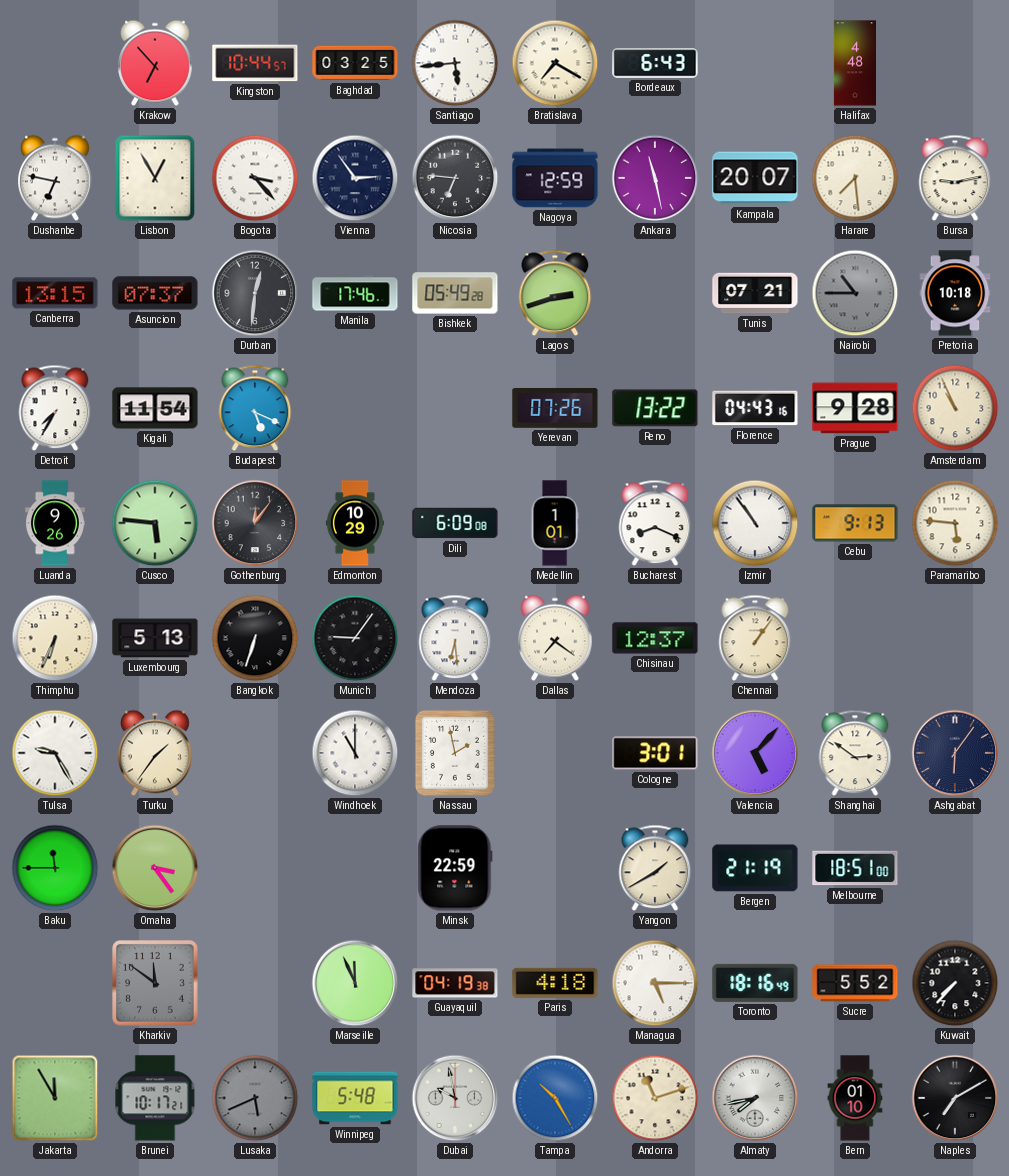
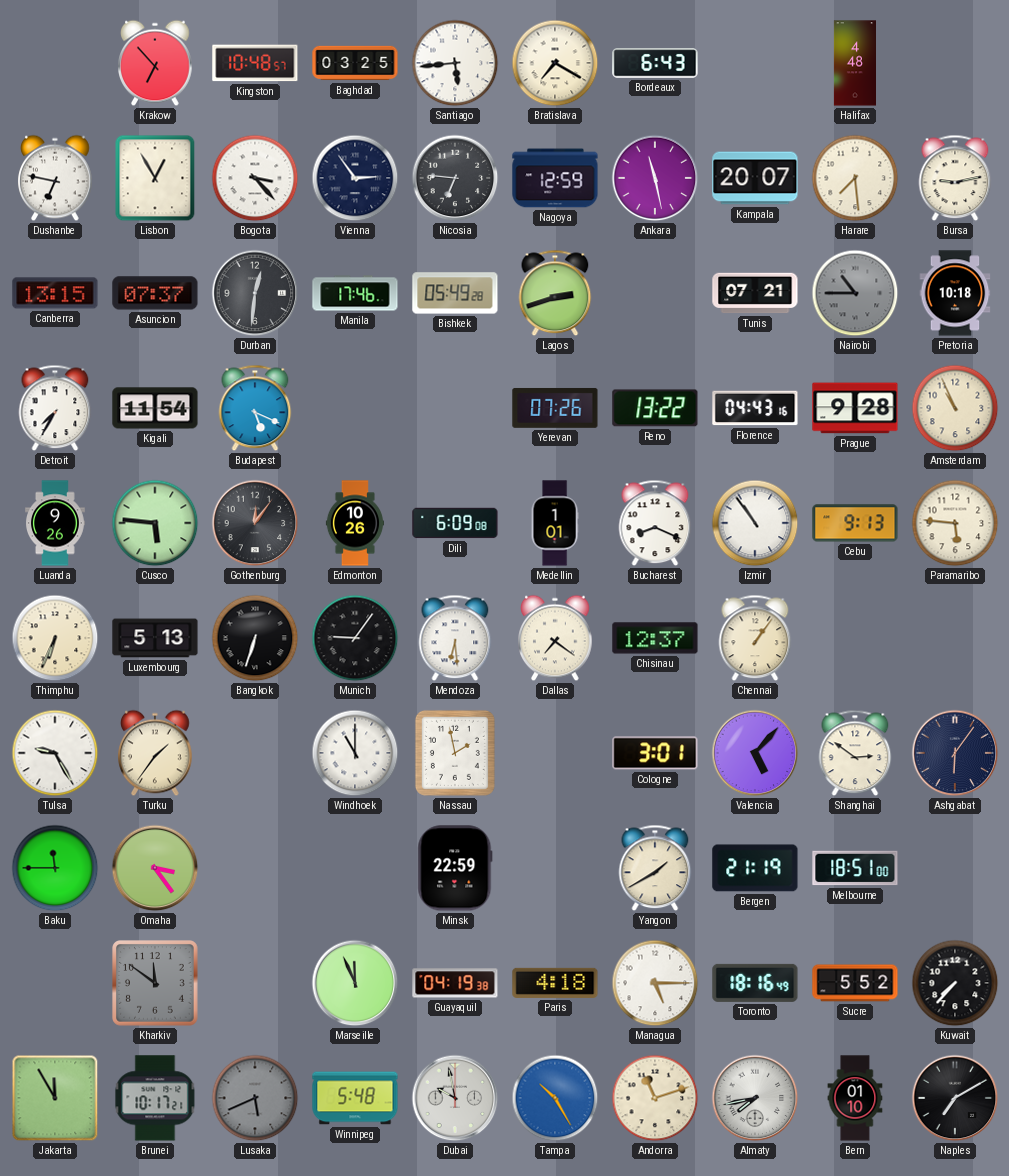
Kingston: 10:44 -> 10:48
Edmonton: 10:29 -> 10:26
